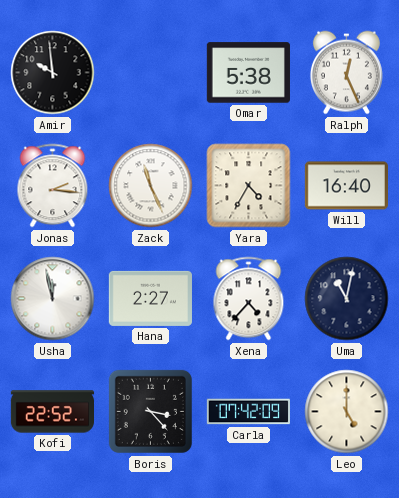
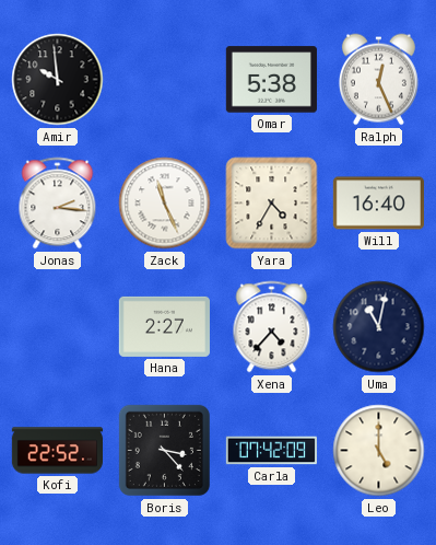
Usha: 11:58 -> none
